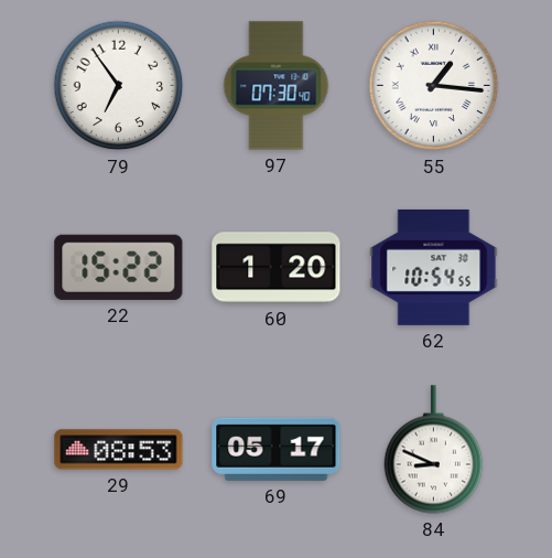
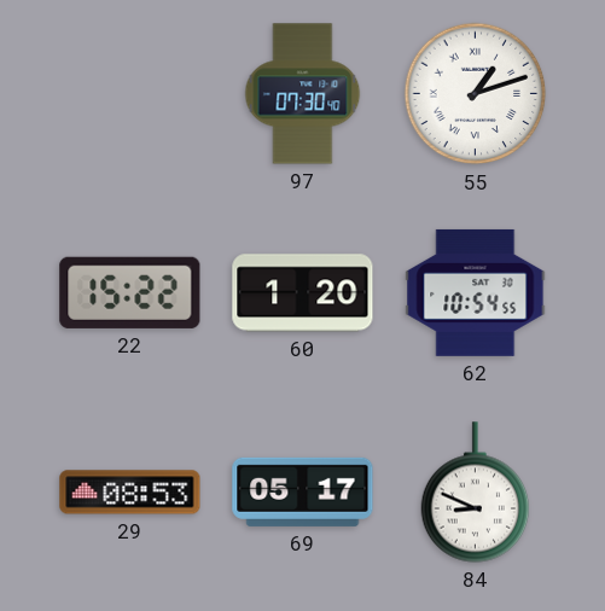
79: 6:54 -> none
55: 1:16 -> 1:12
